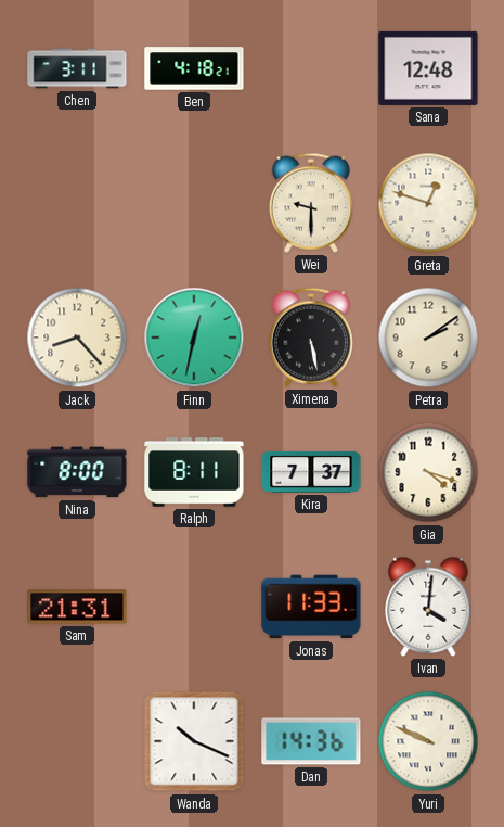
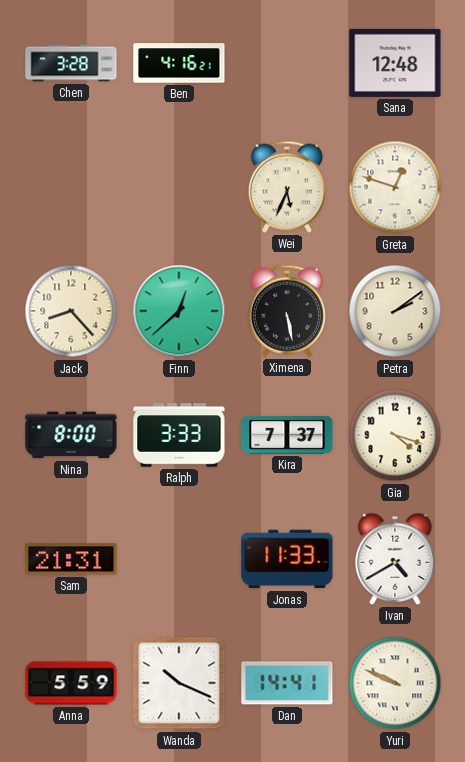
Chen: 3:11 -> 3:28
Ben: 4:18 -> 4:16
Wei: 9:30 -> 5:34
Finn: 12:32 -> 12:38
Ralph: 8:11 -> 3:33
Ivan: 4:01 -> 4:40
Anna: none -> 5:59
Dan: 14:36 -> 14:41
